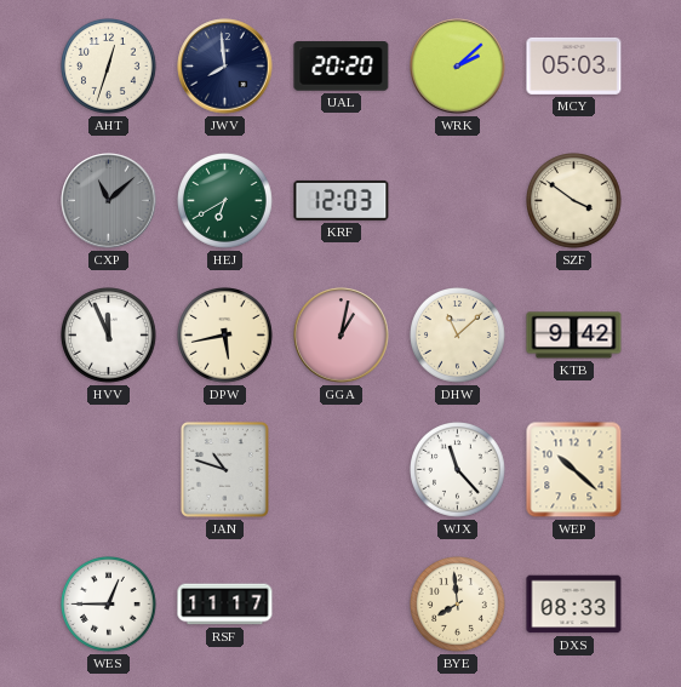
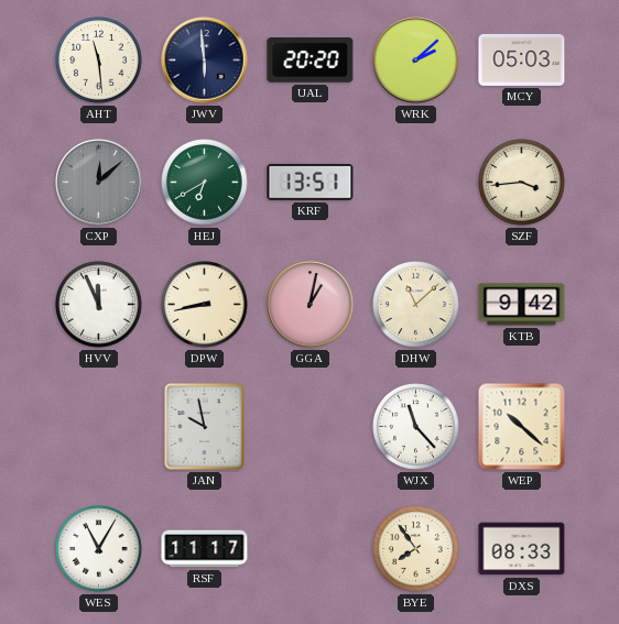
AHT: 12:33 -> 11:29
JWV: 7:59 -> 5:59
CXP: 11:08 -> 12:08
KRF: 12:03 -> 13:51
SZF: 3:51 -> 3:44
DPW: 5:43 -> 8:43
JAN: 10:48 -> 9:58
WES: 12:45 -> 11:05
BYE: 7:59 -> 7:54
